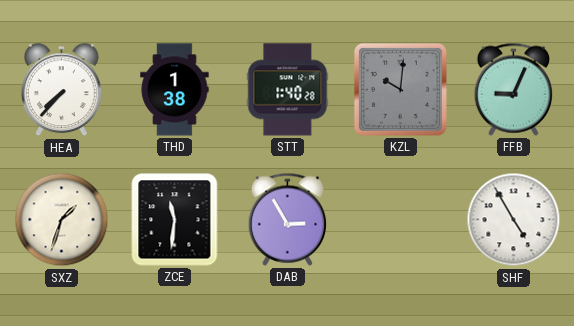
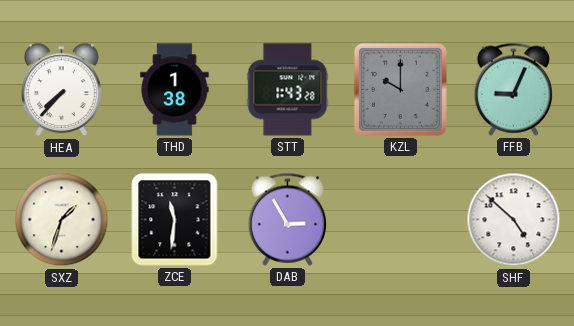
STT: 1:40 -> 1:43
KZL: 10:01 -> 10:00
SHF: 4:55 -> 4:52
